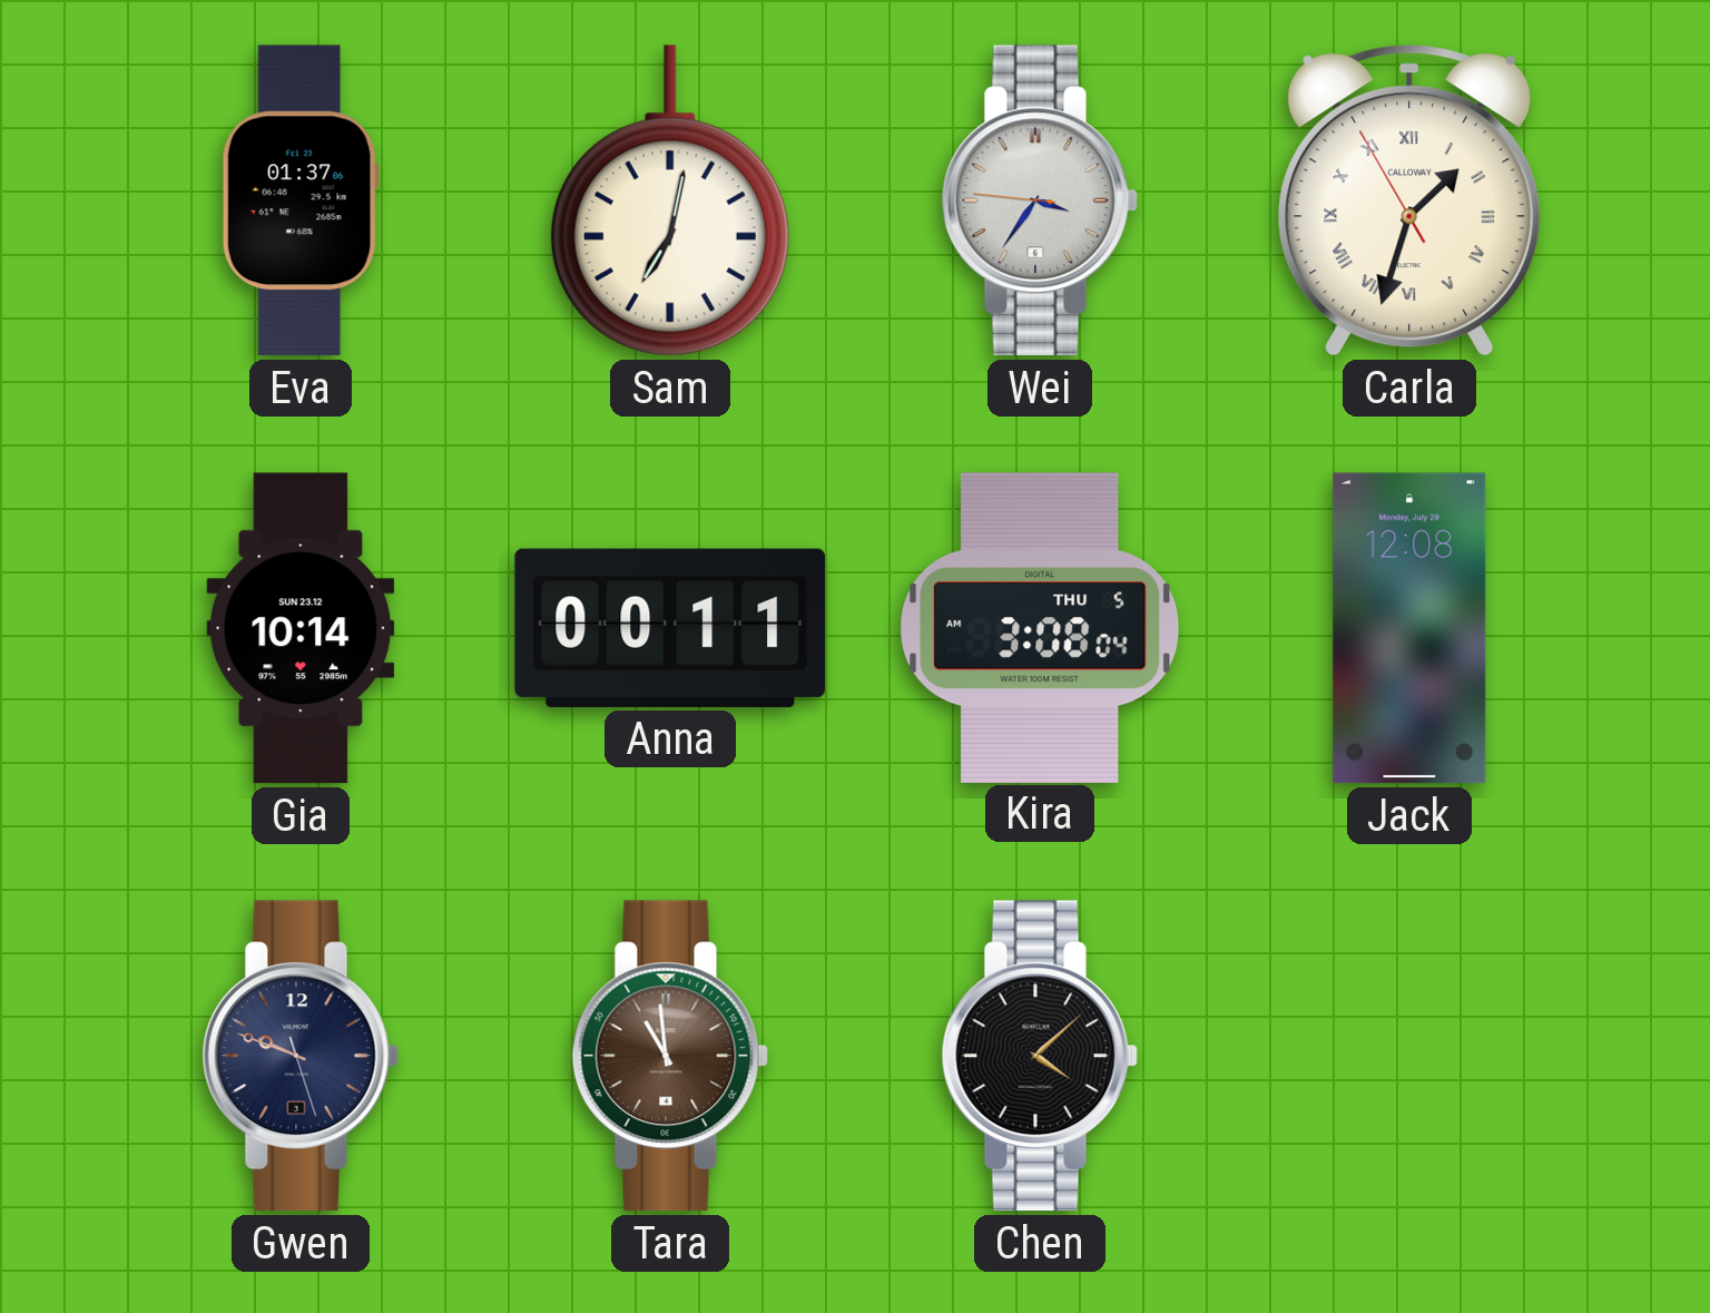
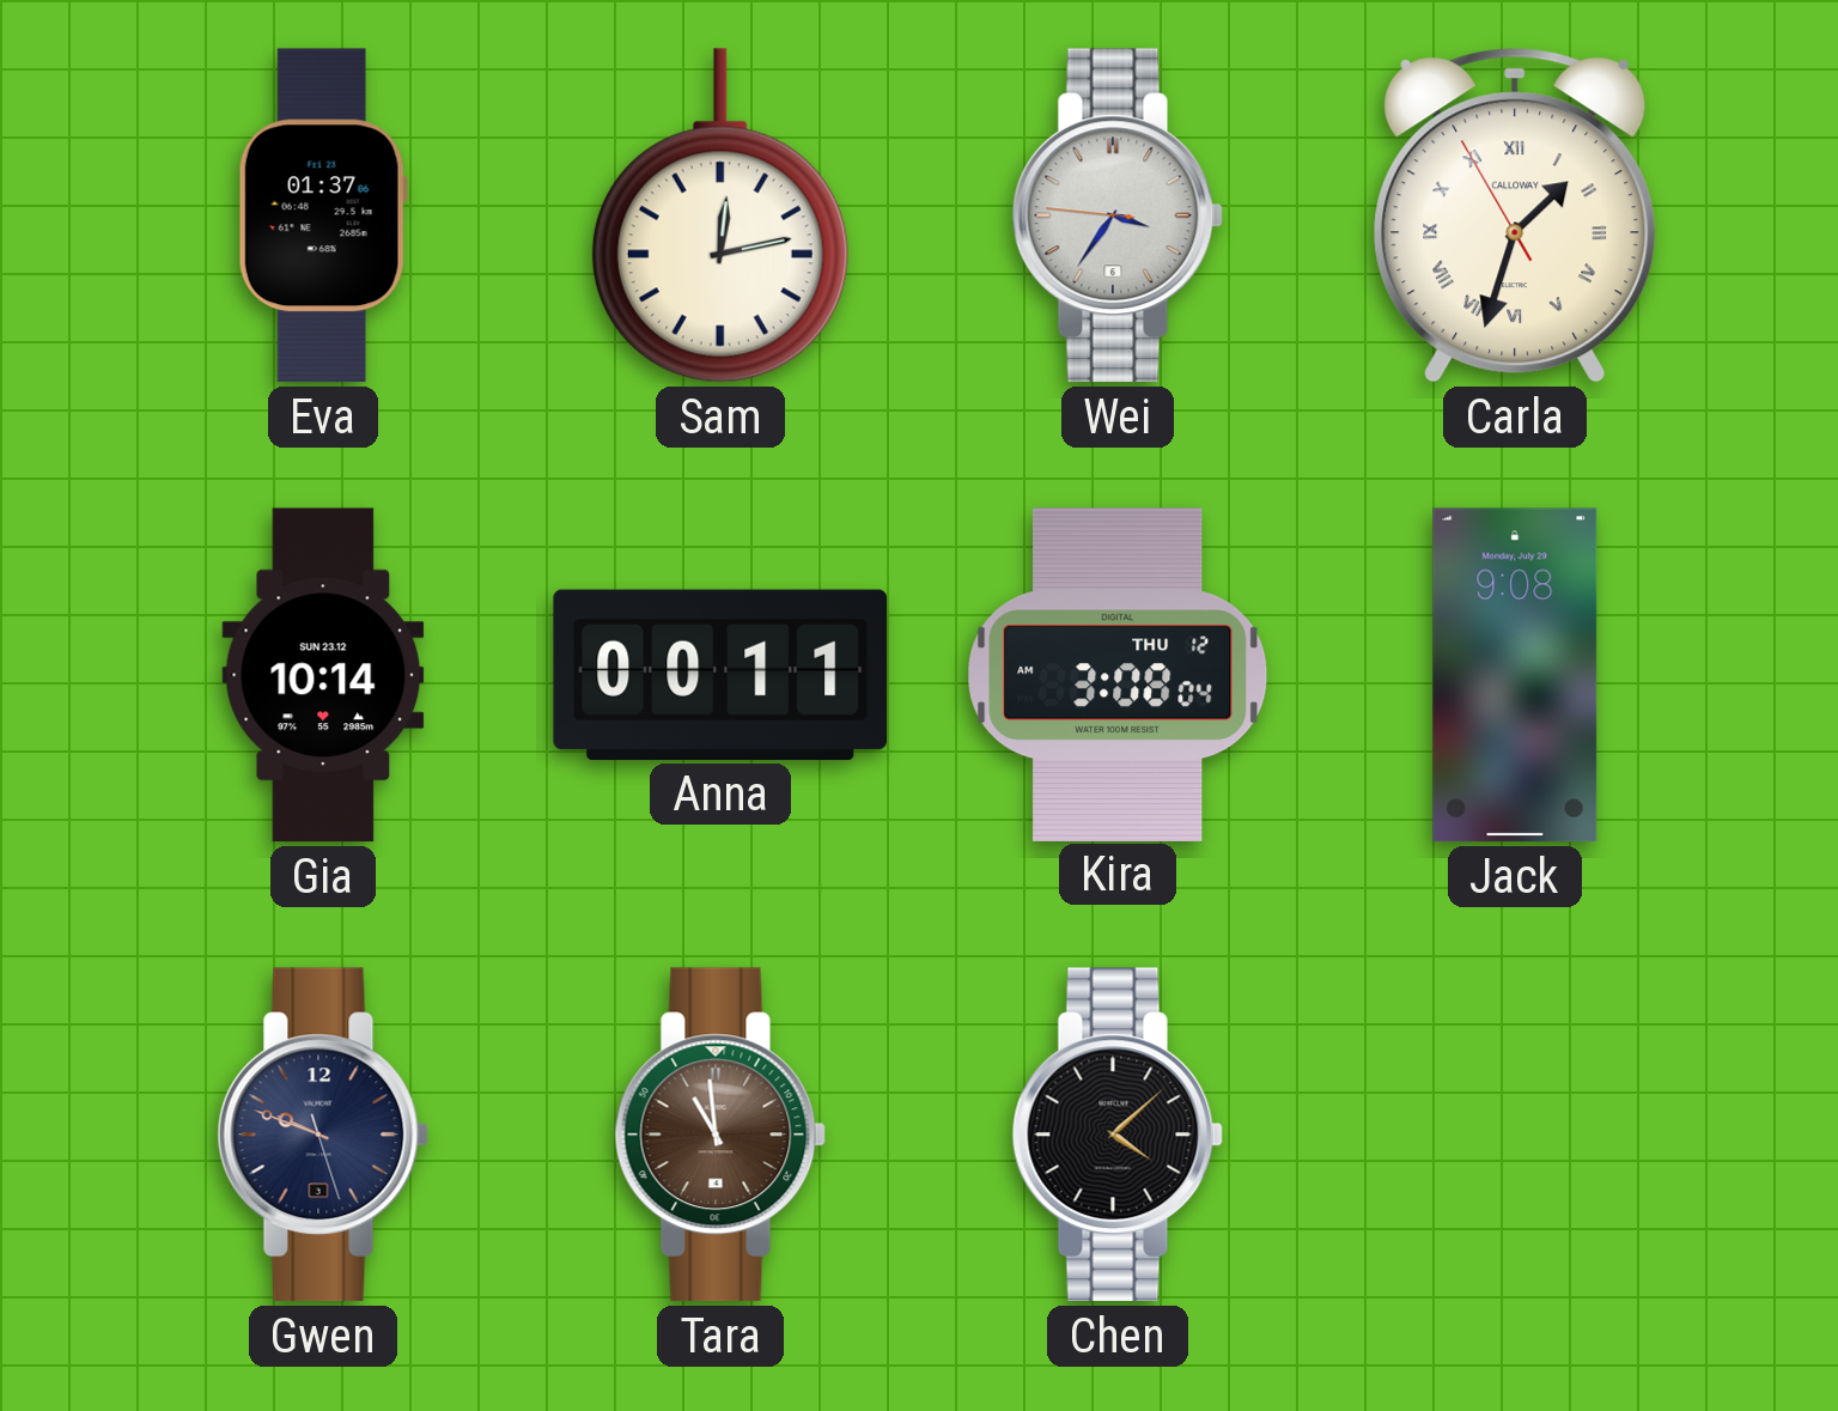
Sam: 7:02 -> 12:13
Kira date: THU 5 -> THU 12
Jack: 12:08 -> 9:08
